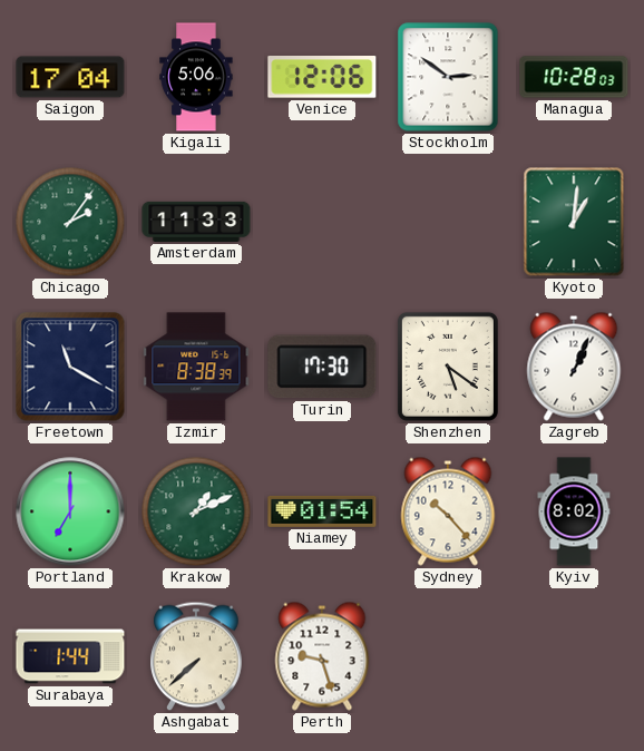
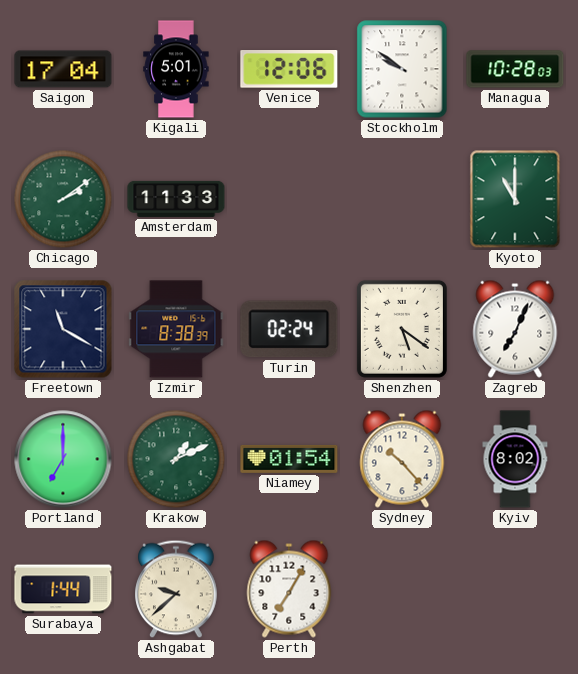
Kigali: 5:06 -> 5:01
Stockholm: 2:51 -> 9:51
Chicago: 2:06 -> 2:09
Kyoto: 1:01 -> 11:00
Turin: 17:30 -> 02:24
Zagreb: 1:04 -> 7:04
Ashgabat: 7:38 -> 9:38
Perth: 9:27 -> 7:05
